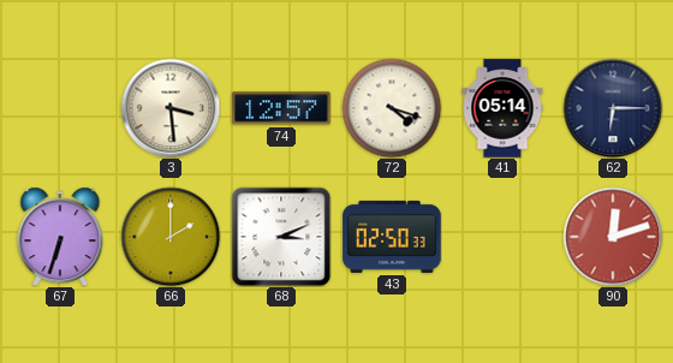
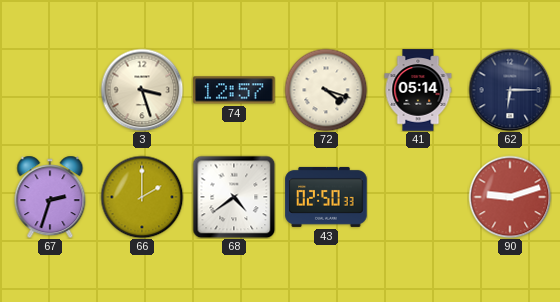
3: 3:29 -> 3:27
67: 6:33 -> 2:33
68: 3:11 -> 4:39
90: 12:12 -> 9:12
